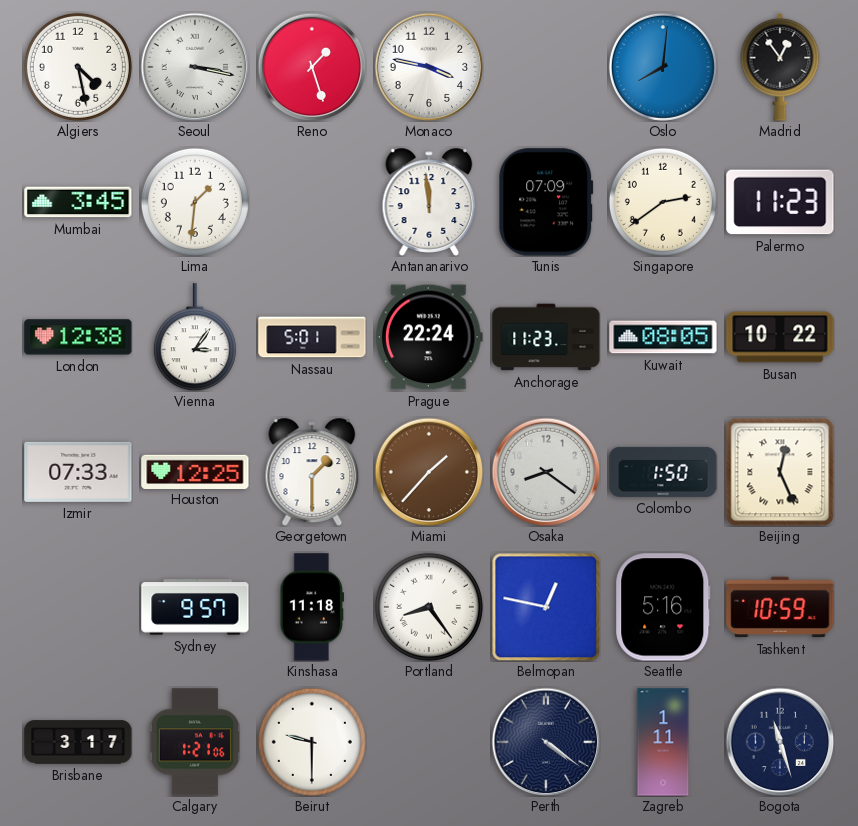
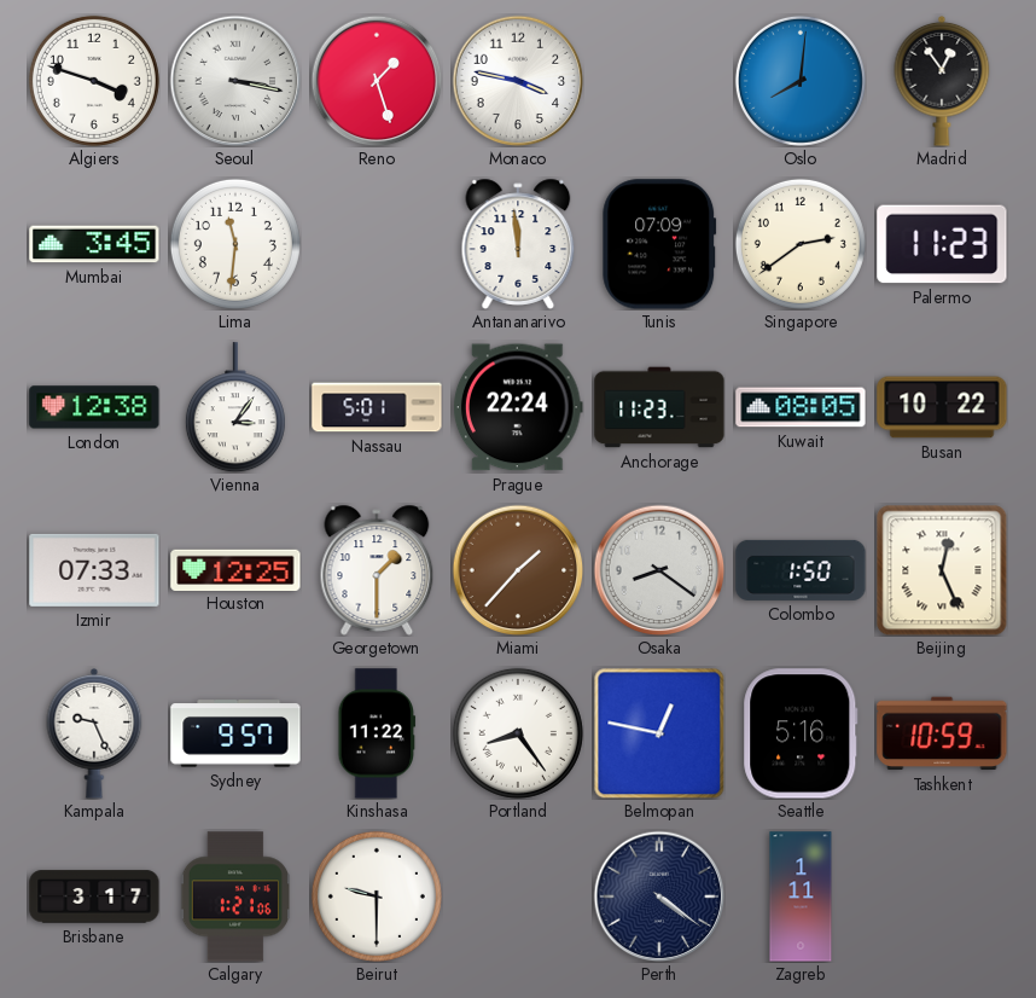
Algiers: 4:28 -> 3:48
Lima: 1:31 -> 11:31
Kampala: none -> 9:26
Kinshasa: 11:18 -> 11:22
Bogota: 11:27 -> none
